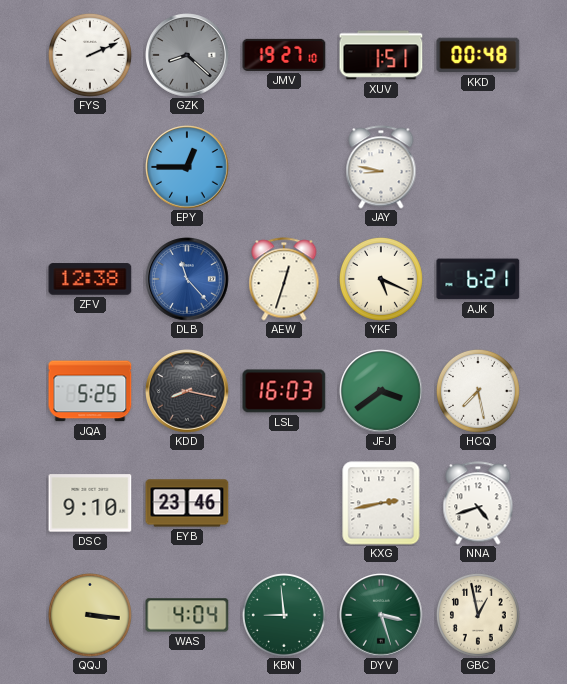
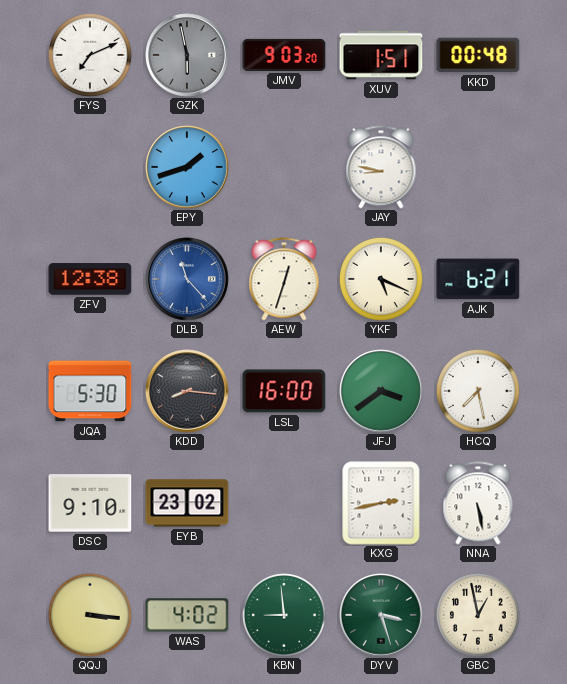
FYS: 2:11 -> 7:11
GZK: 8:22 -> 5:58
JMV: 19:27 -> 9:03
EPY: 12:45 -> 1:42
JQA: 5:25 -> 5:30
KDD: 8:17 -> 8:16
LSL: 16:03 -> 16:00
EYB: 23:46 -> 23:02
NNA: 4:42 -> 5:28
WAS: 4:04 -> 4:02
